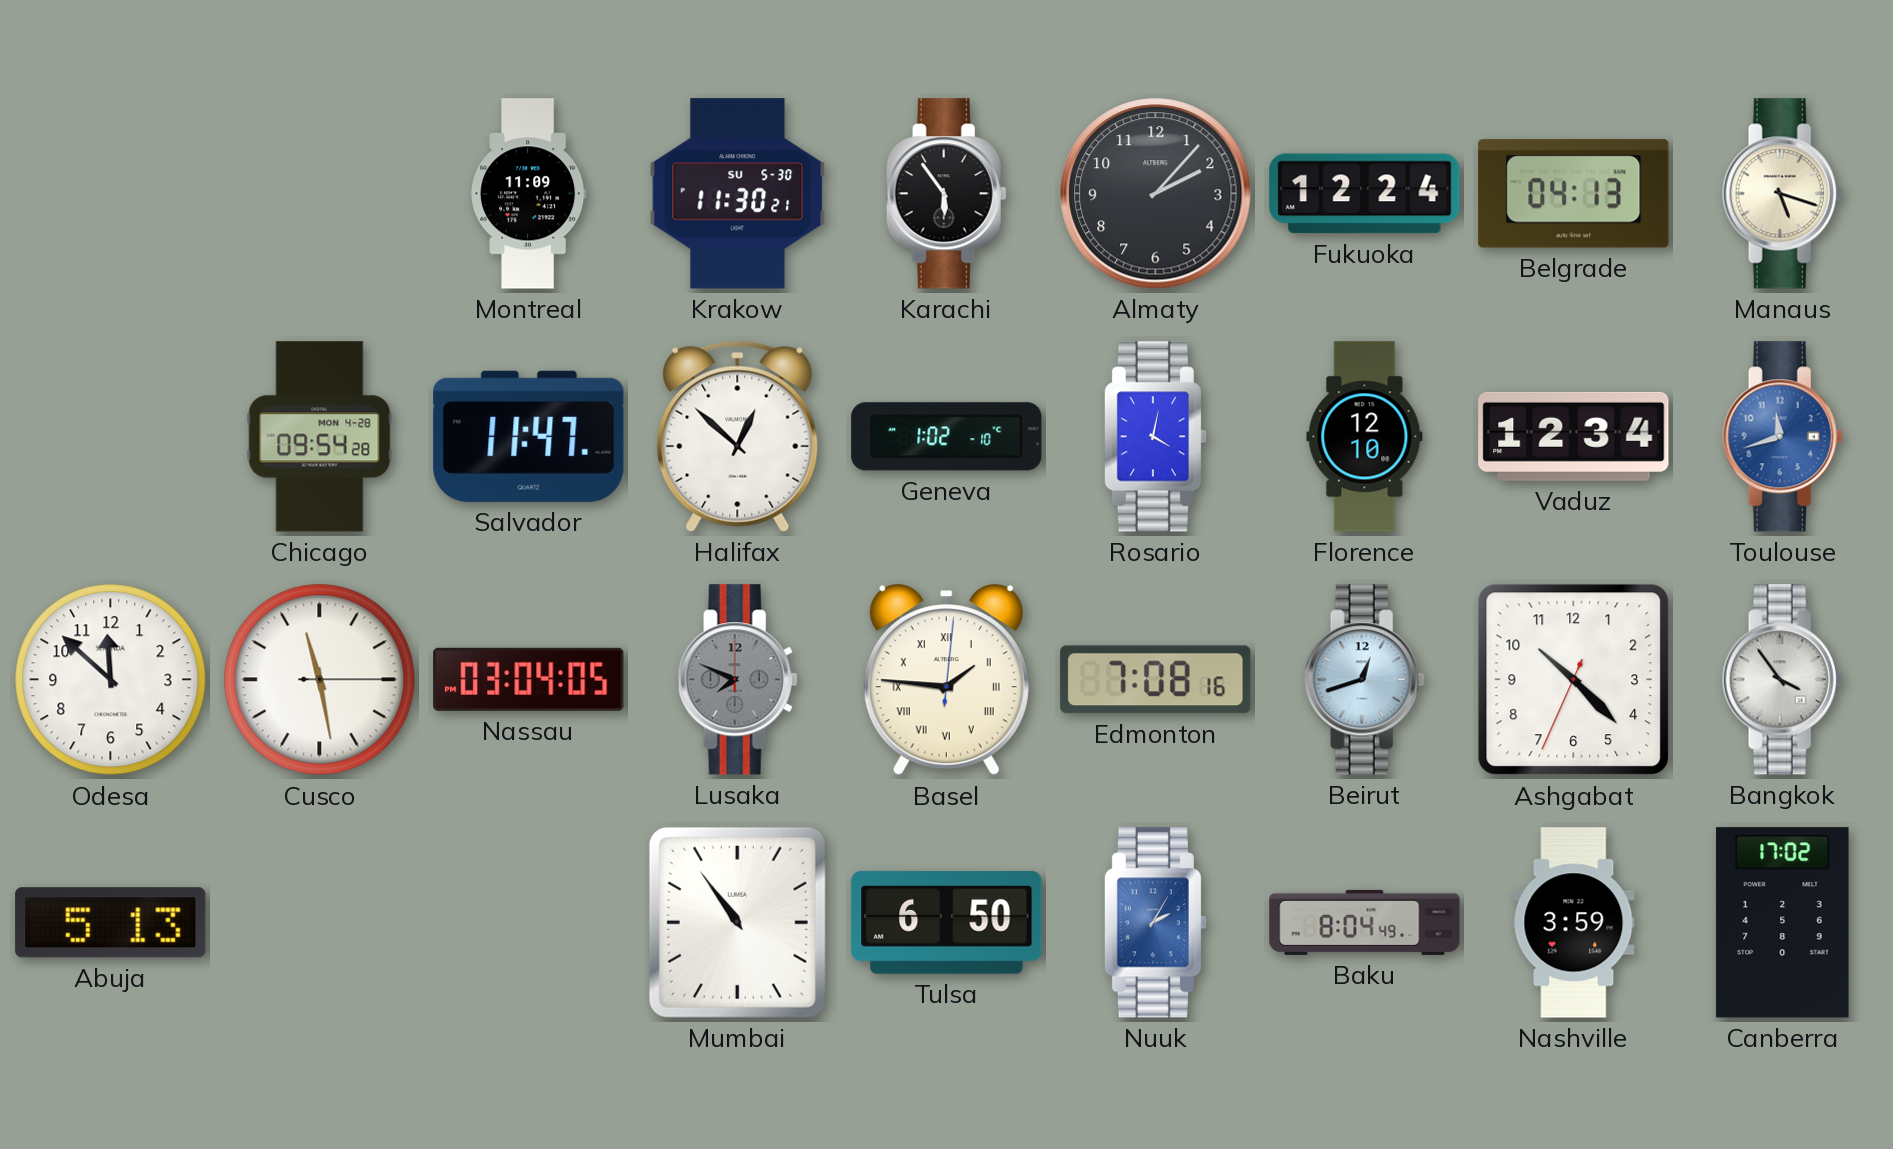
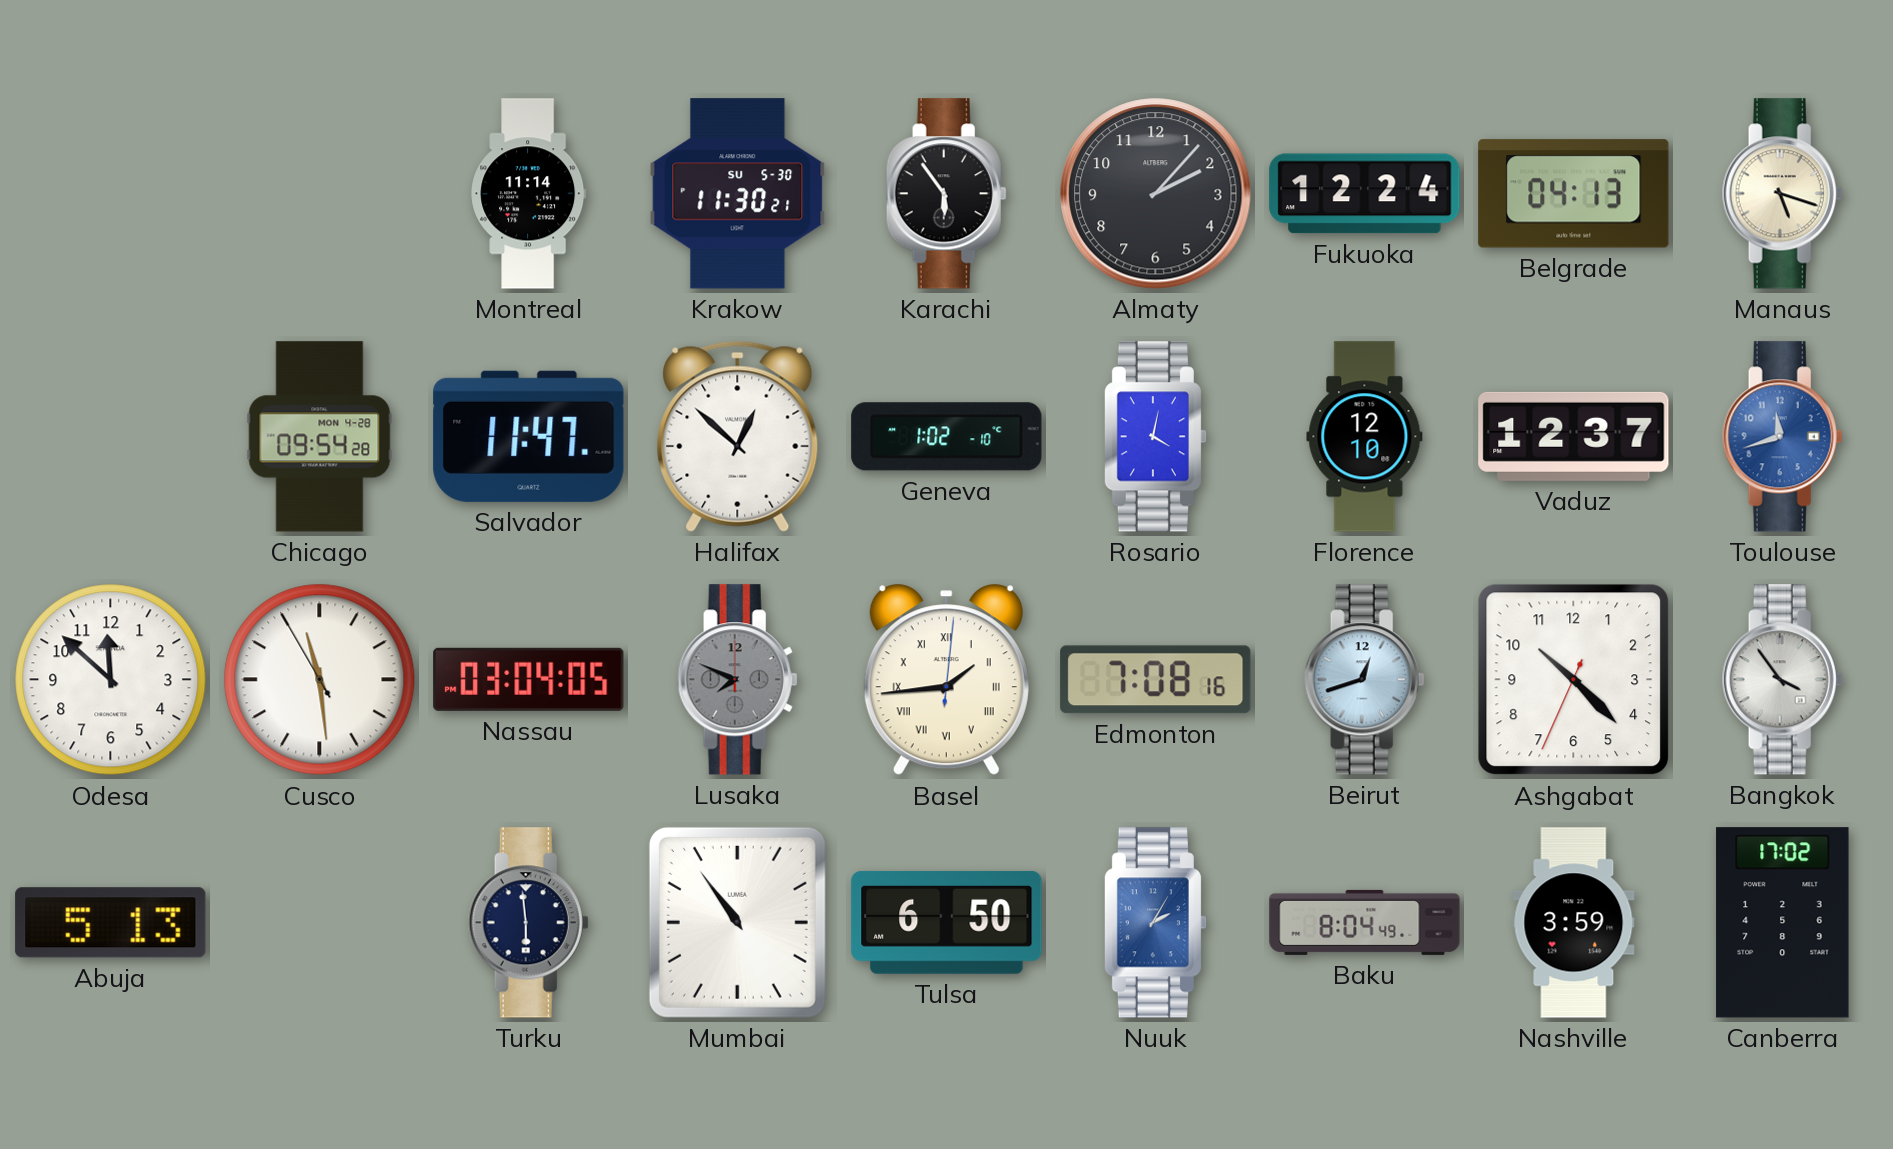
Montreal: 11:09 -> 11:14
Vaduz: 12:34 -> 12:37
Cusco: 11:28:15 -> 11:28:55
Basel: 1:46 -> 1:44
Turku: none -> 5:59
